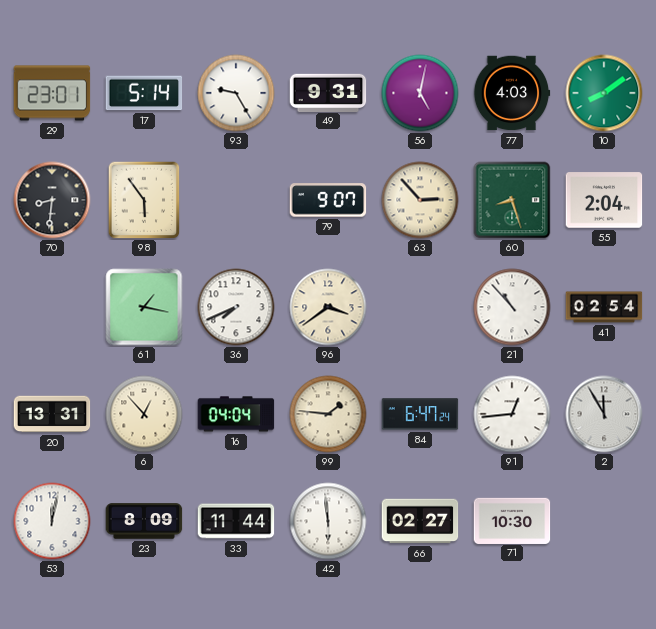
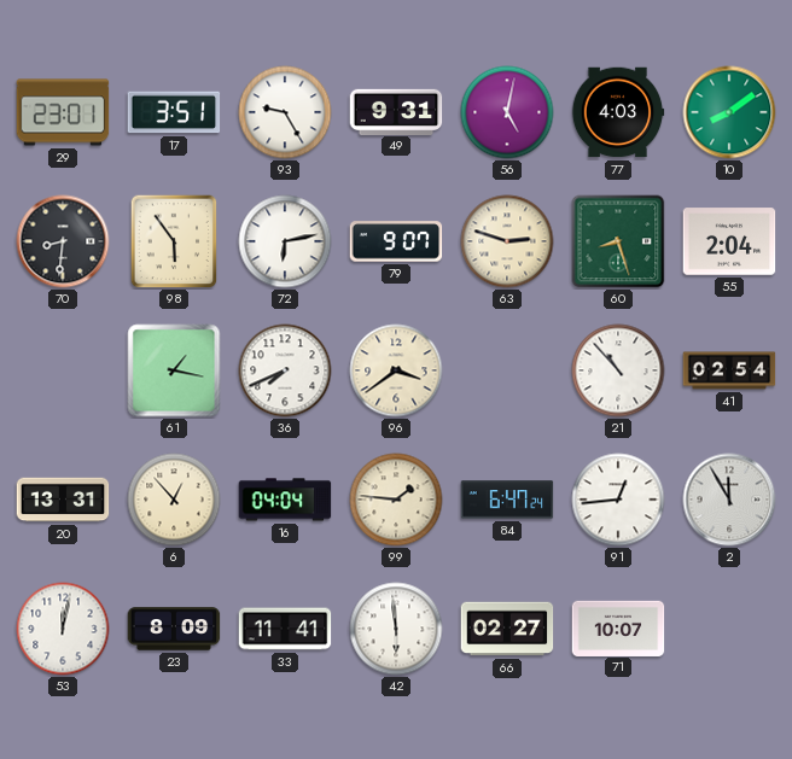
17: 5:14 -> 3:51
72: none -> 6:13
63: 2:53 -> 2:48
33: 11:44 -> 11:41
71: 10:30 -> 10:07
